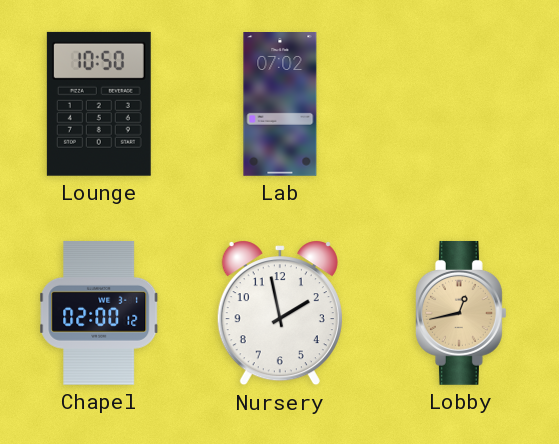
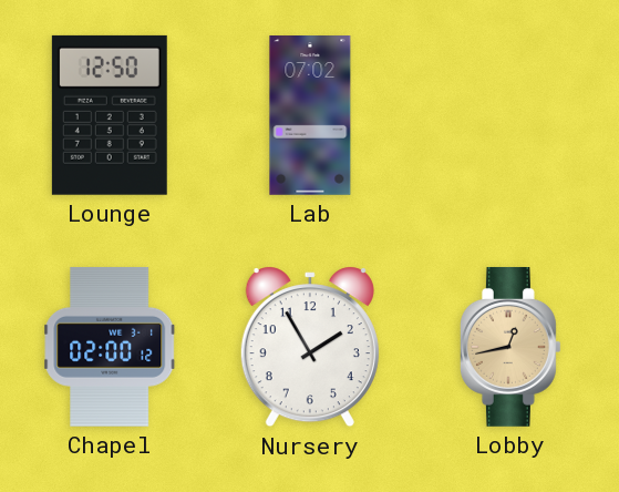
Lounge: 10:50 -> 12:50
Nursery: 1:58 -> 1:55
